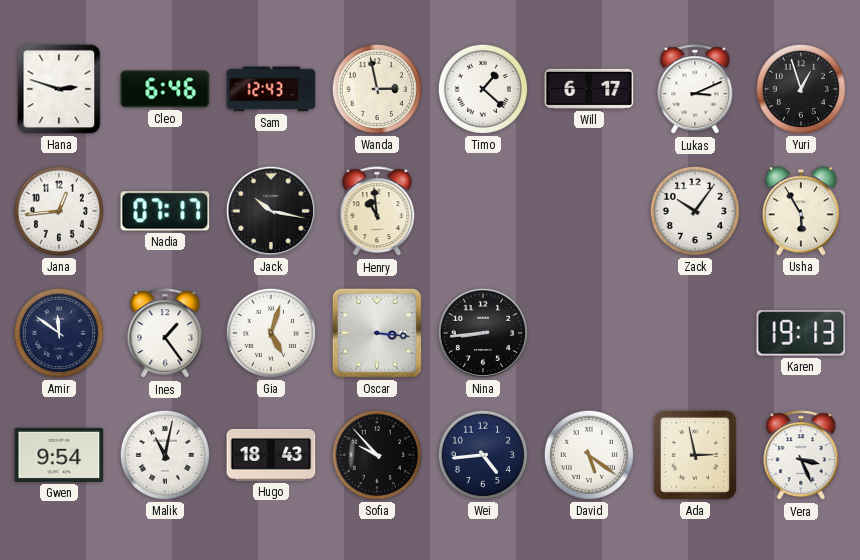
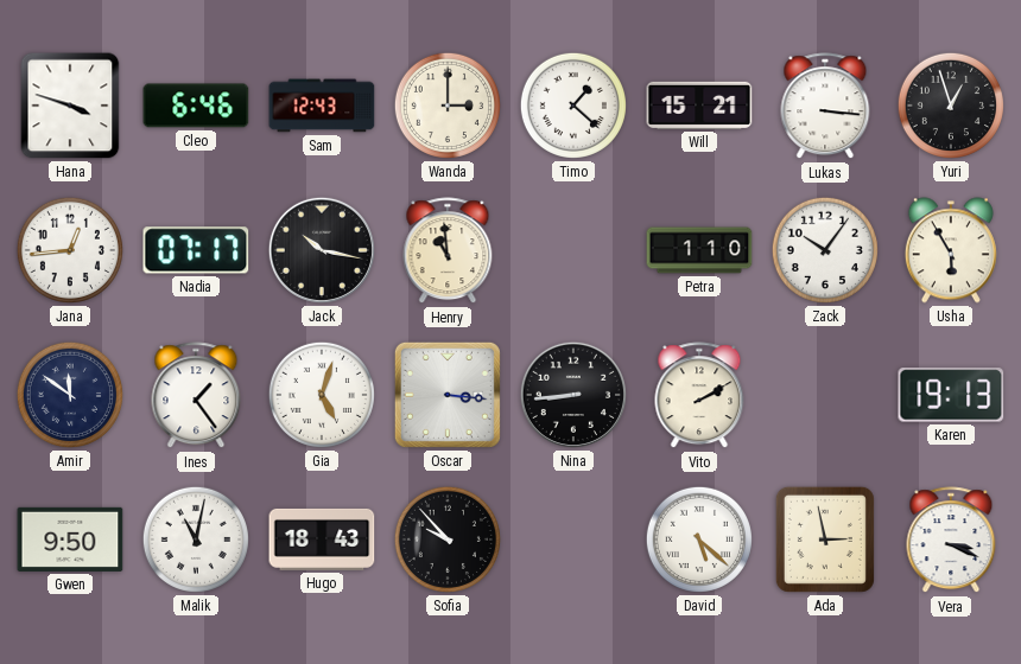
Hana: 2:48 -> 3:48
Wanda: 2:58 -> 3:00
Will: 6:17 -> 15:21
Lukas: 3:11 -> 3:16
Petra: none -> 1:10
Vito: none -> 2:10
Gwen: 9:54 -> 9:50
Wei: 4:44 -> none
David: 5:21 -> 5:22
Vera: 3:26 -> 3:19
